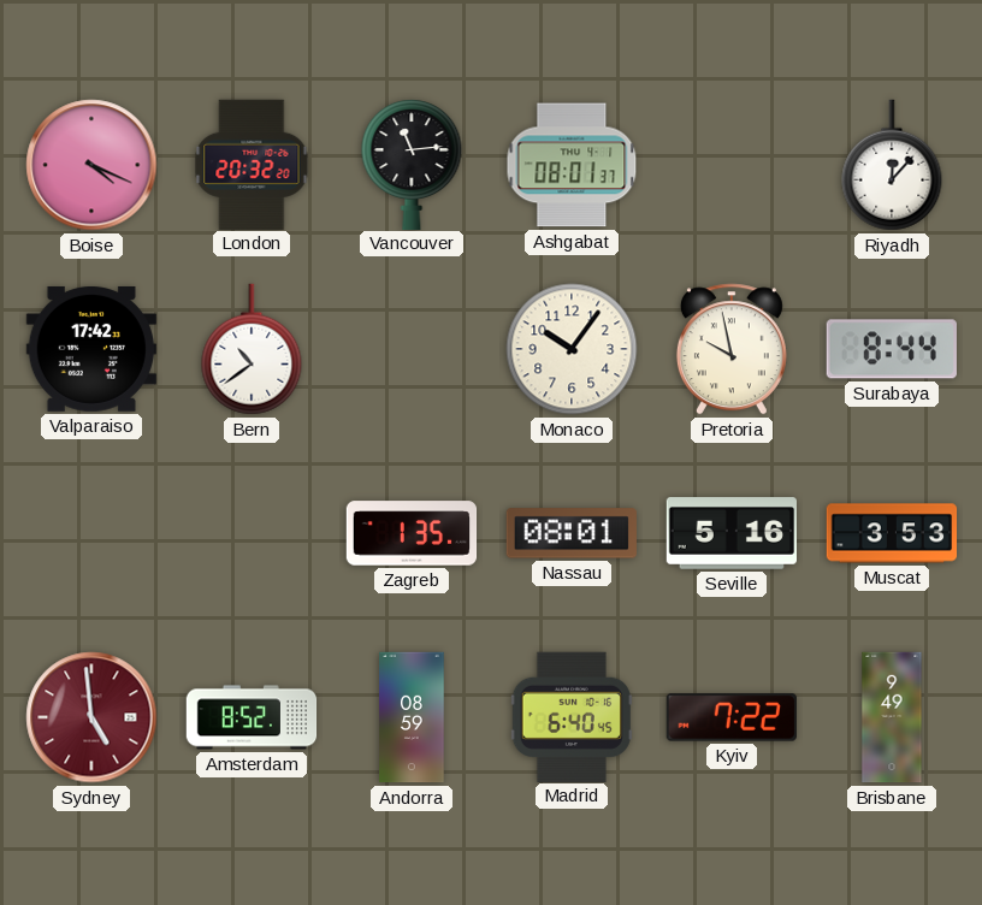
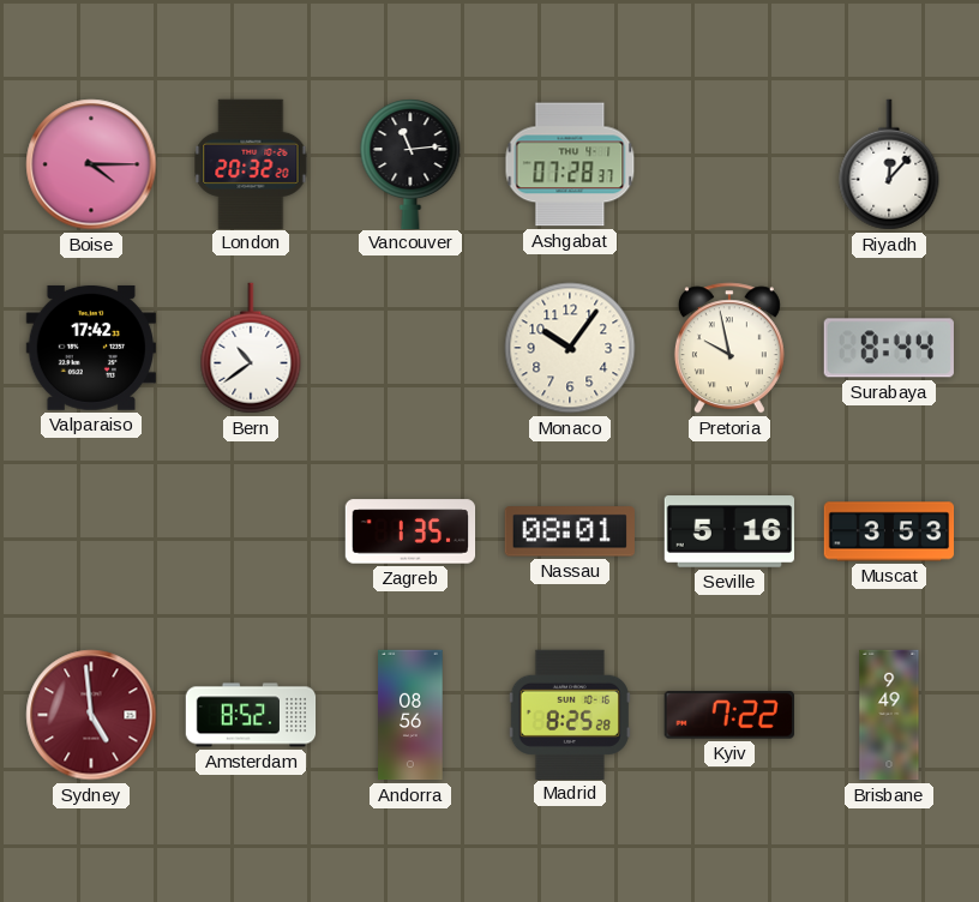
Boise: 4:19 -> 4:15
Ashgabat: 08:01 -> 07:28
Andorra: 08:59 -> 08:56
Madrid: 6:40 -> 8:25
